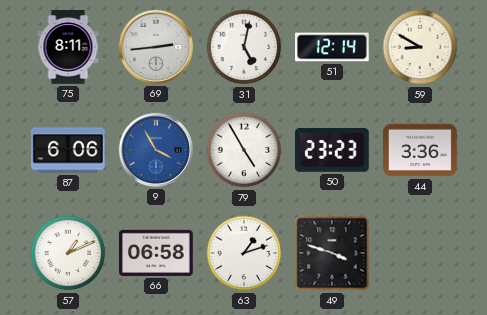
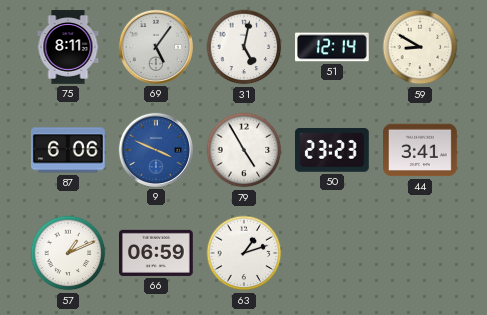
69: 2:44 -> 5:06
9: 3:55 -> 3:49
44: 3:36 -> 3:41
66: 06:58 -> 06:59
49: 3:48 -> none
